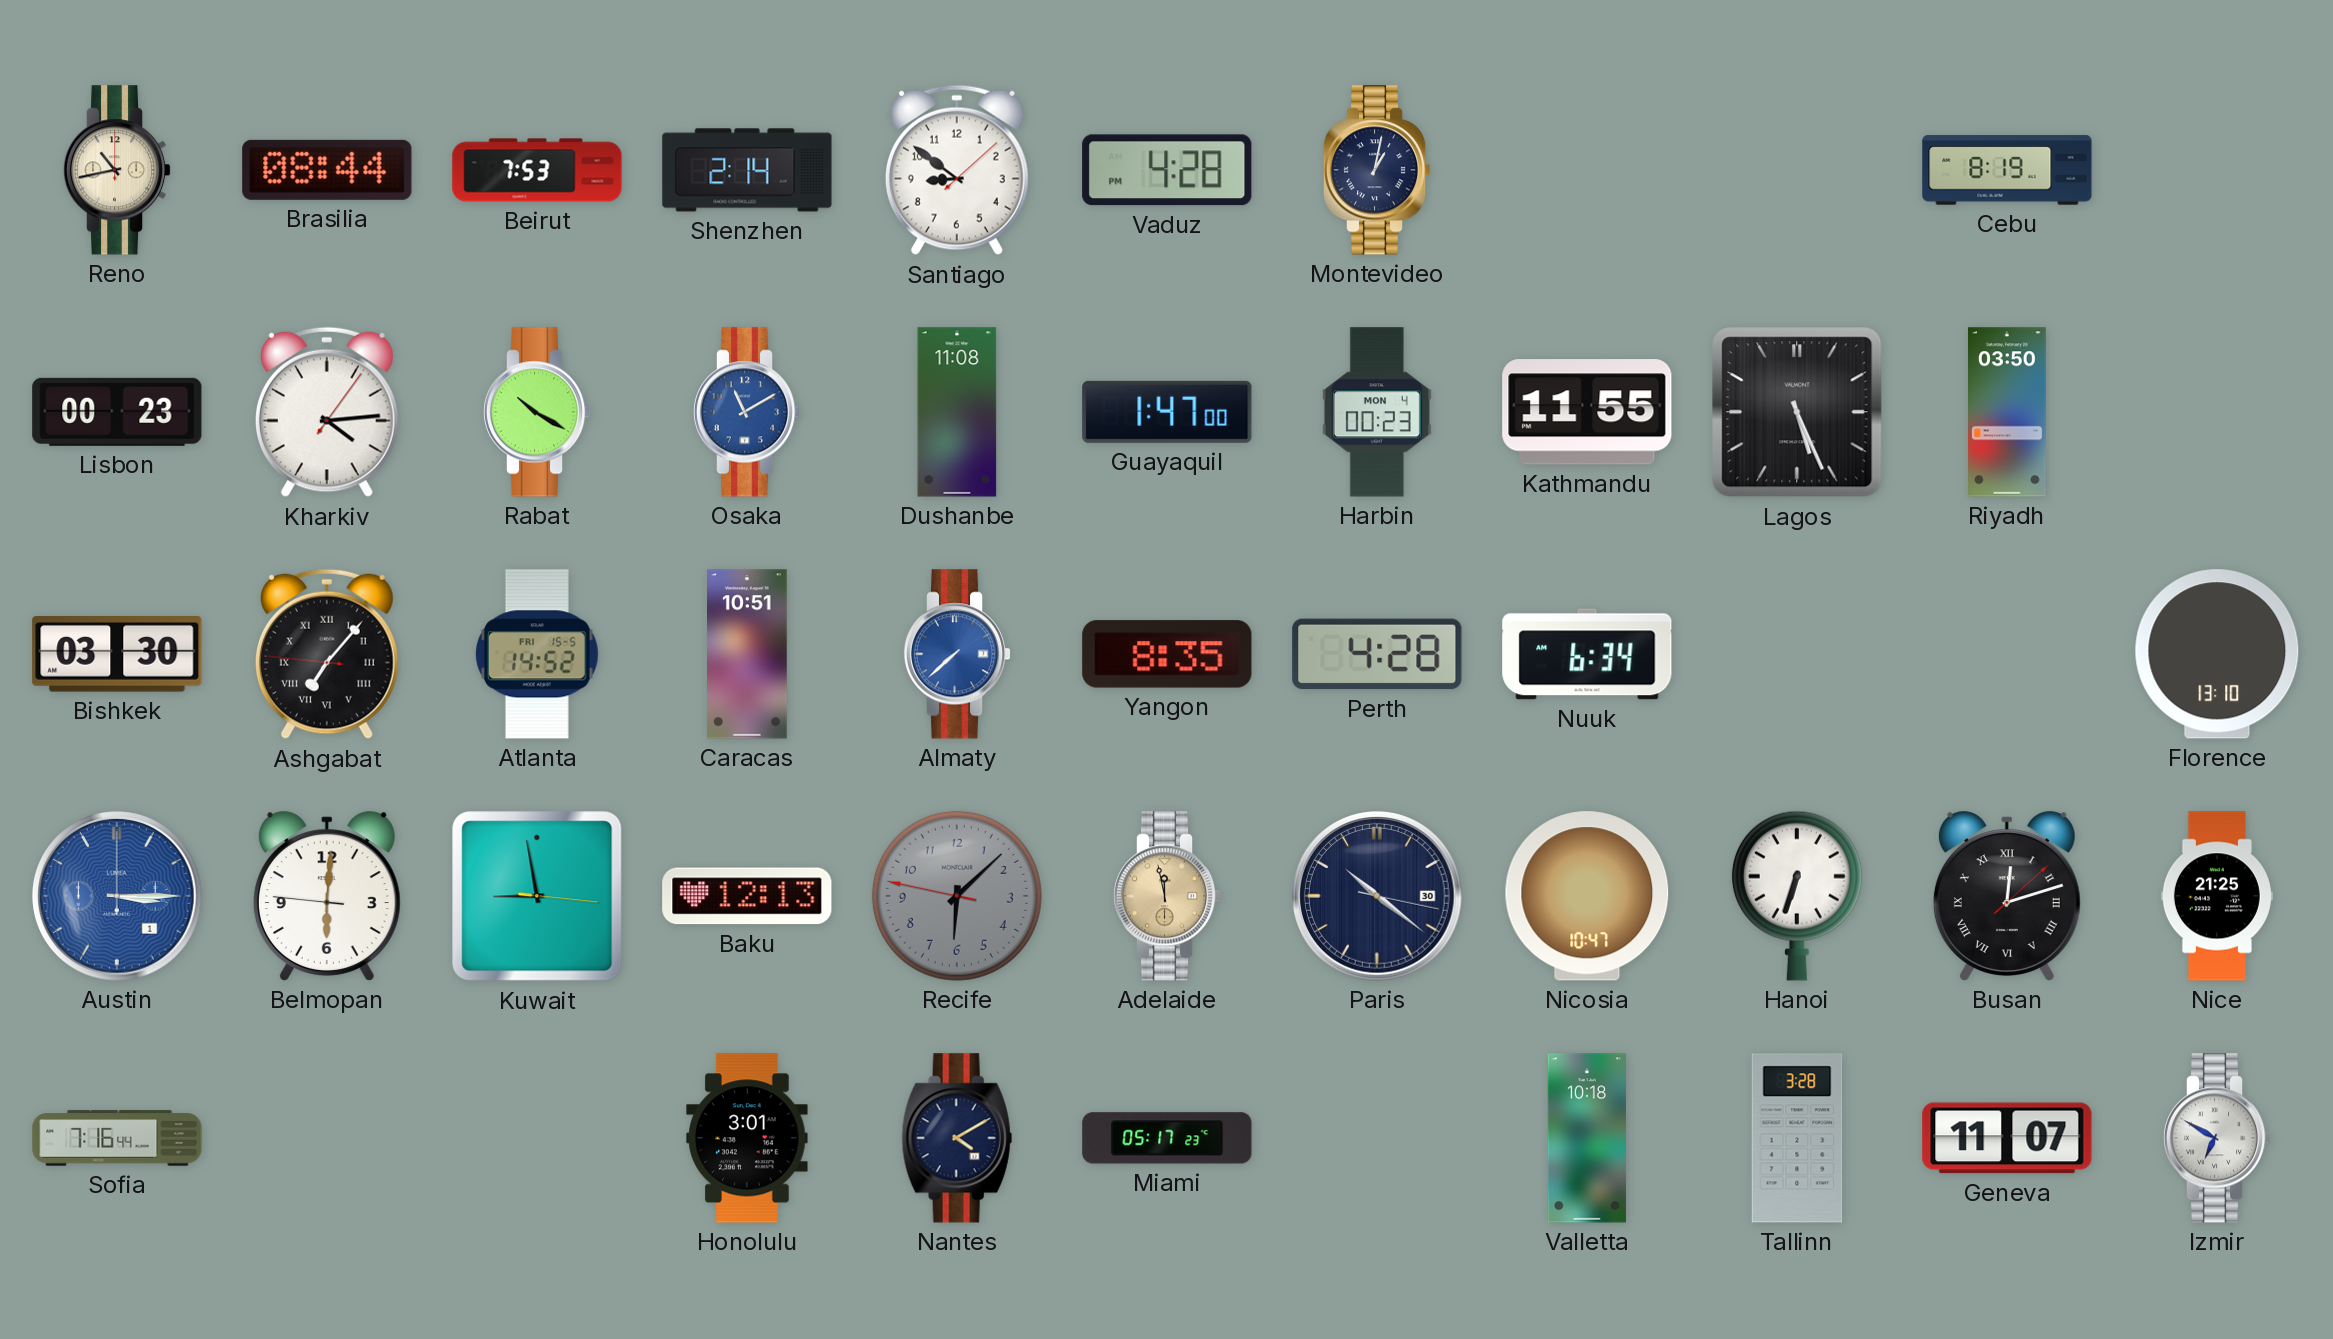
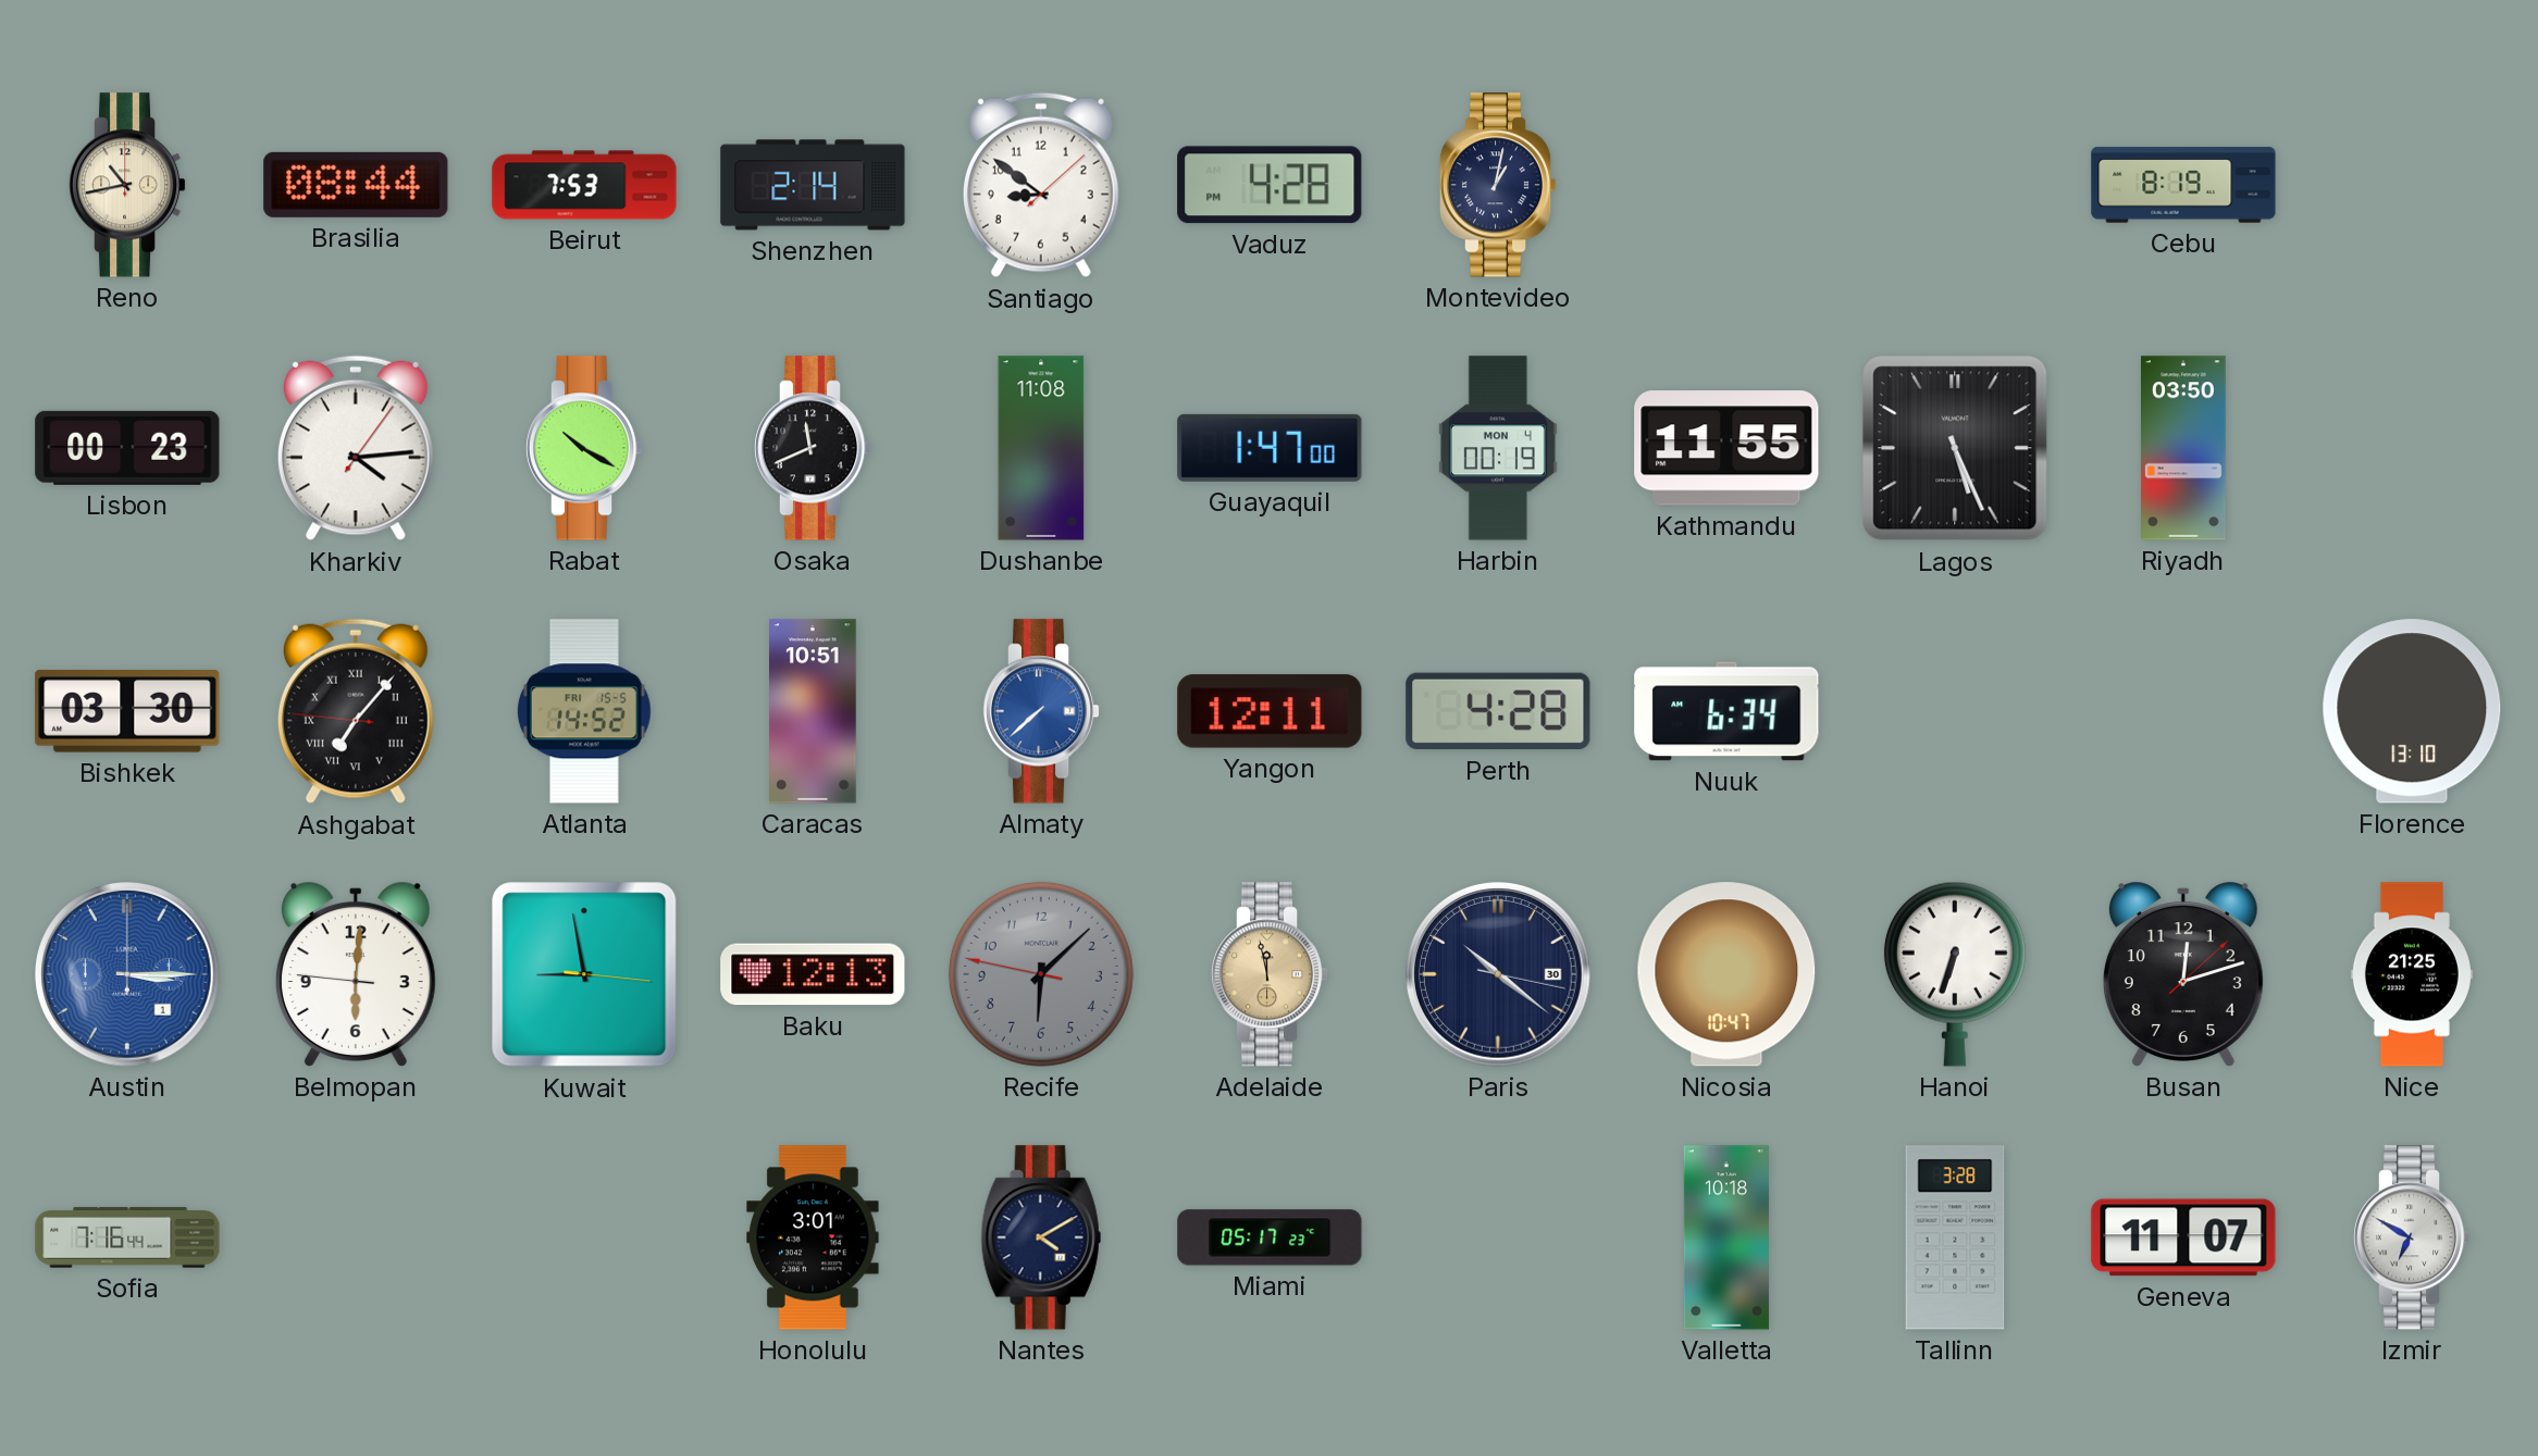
Osaka: 11:10 -> 11:41
Osaka dial: blue -> black
Harbin: 00:23 -> 00:19
Yangon: 8:35 -> 12:11
Busan numerals: Roman -> Arabic
